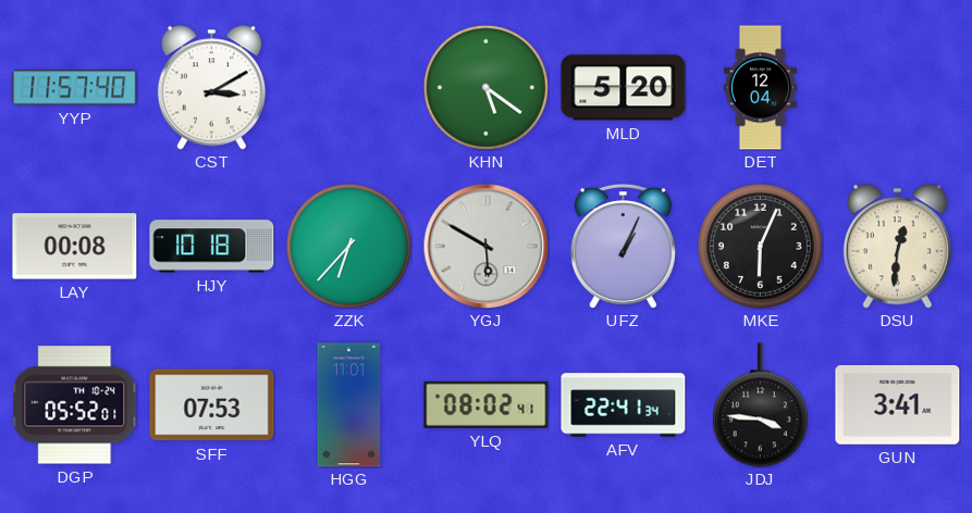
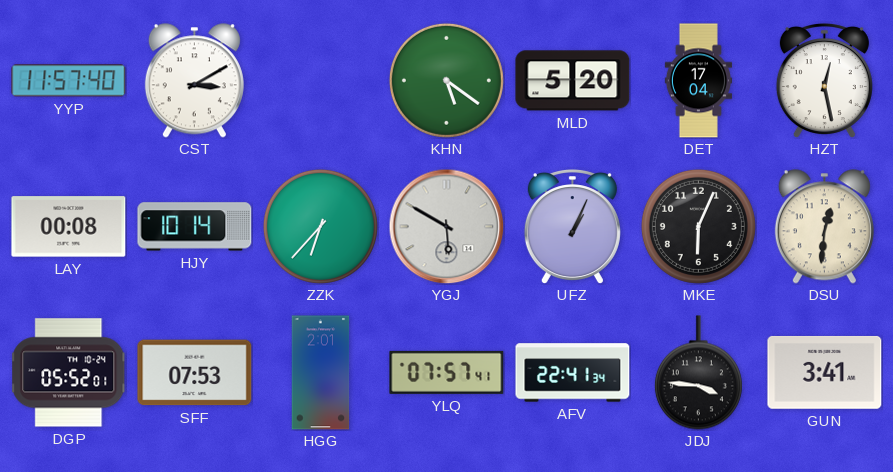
DET: 12:04 -> 17:04
HZT: none -> 12:28
HJY: 10:18 -> 10:14
HGG: 11:01 -> 2:01
YLQ: 08:02 -> 07:57
